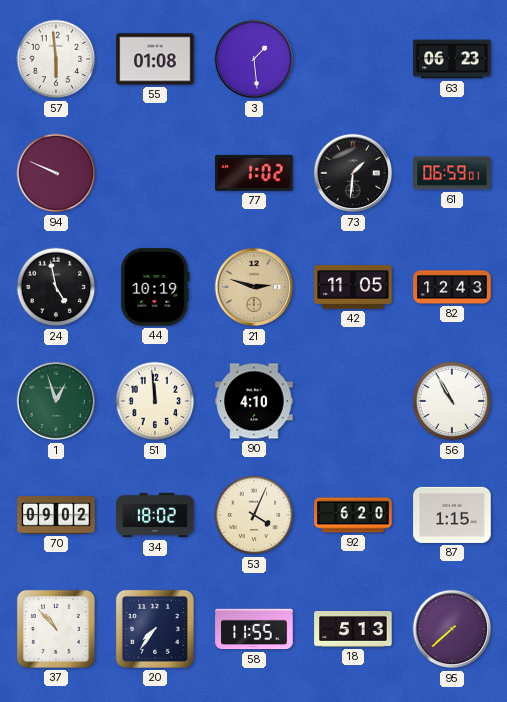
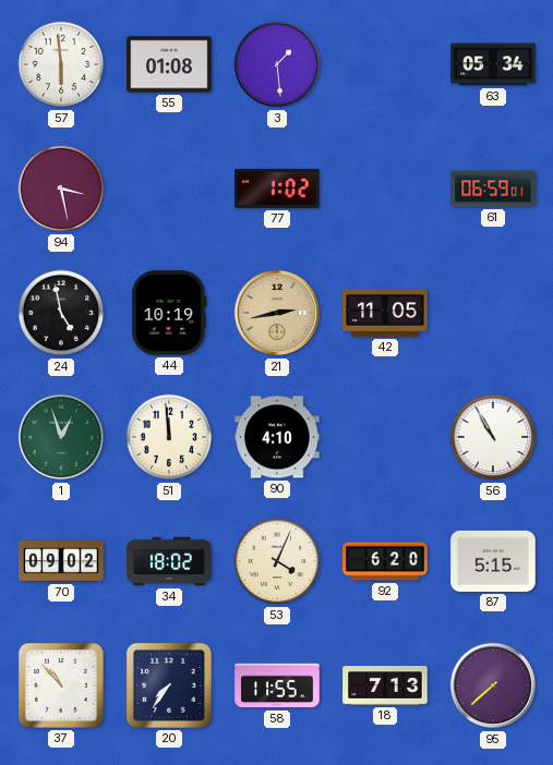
63: 06:23 -> 05:34
94: 9:49 -> 3:28
73: 1:31 -> none
21: 2:48 -> 2:43
82: 12:43 -> none
87: 1:15 -> 5:15
18: 5:13 -> 7:13
